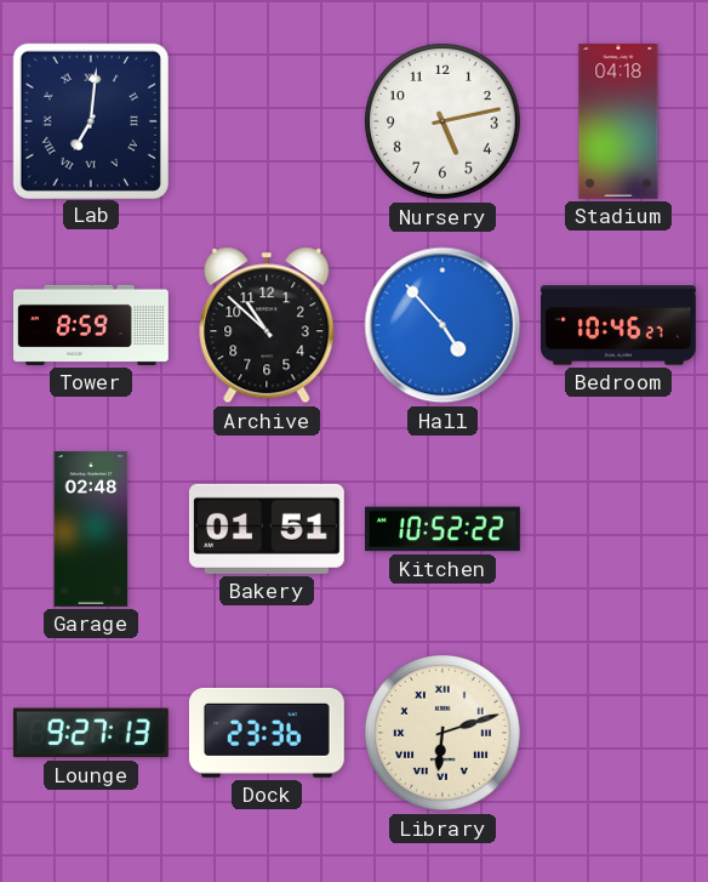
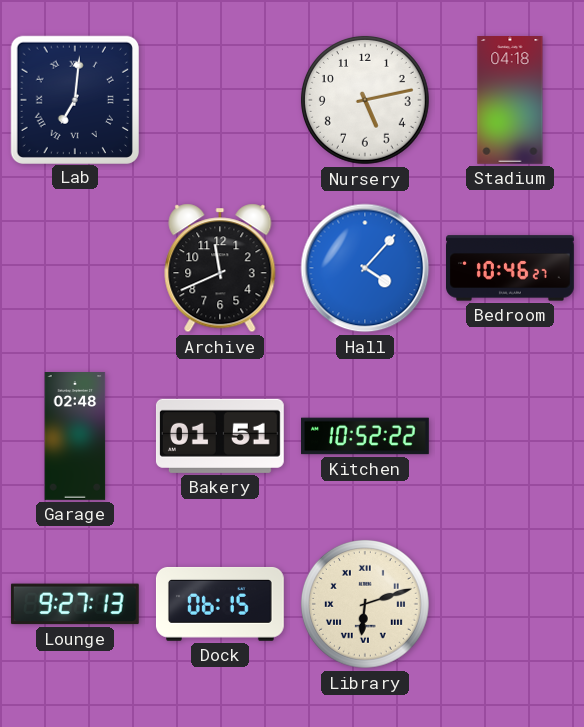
Tower: 8:59 -> none
Archive: 10:52 -> 11:41
Hall: 4:53 -> 4:07
Dock: 23:36 -> 06:15
